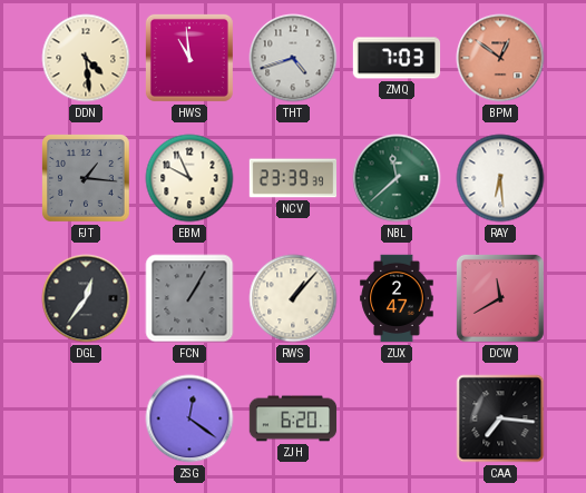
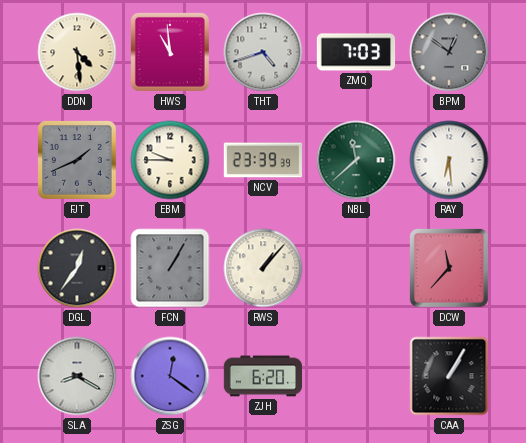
BPM dial: salmon -> grey
FJT: 1:16 -> 1:41
EBM: 9:56 -> 9:45
ZUX: 2:47 -> none
DCW: 11:40 -> 11:37
SLA: none -> 8:20
CAA: 7:16 -> 1:05
